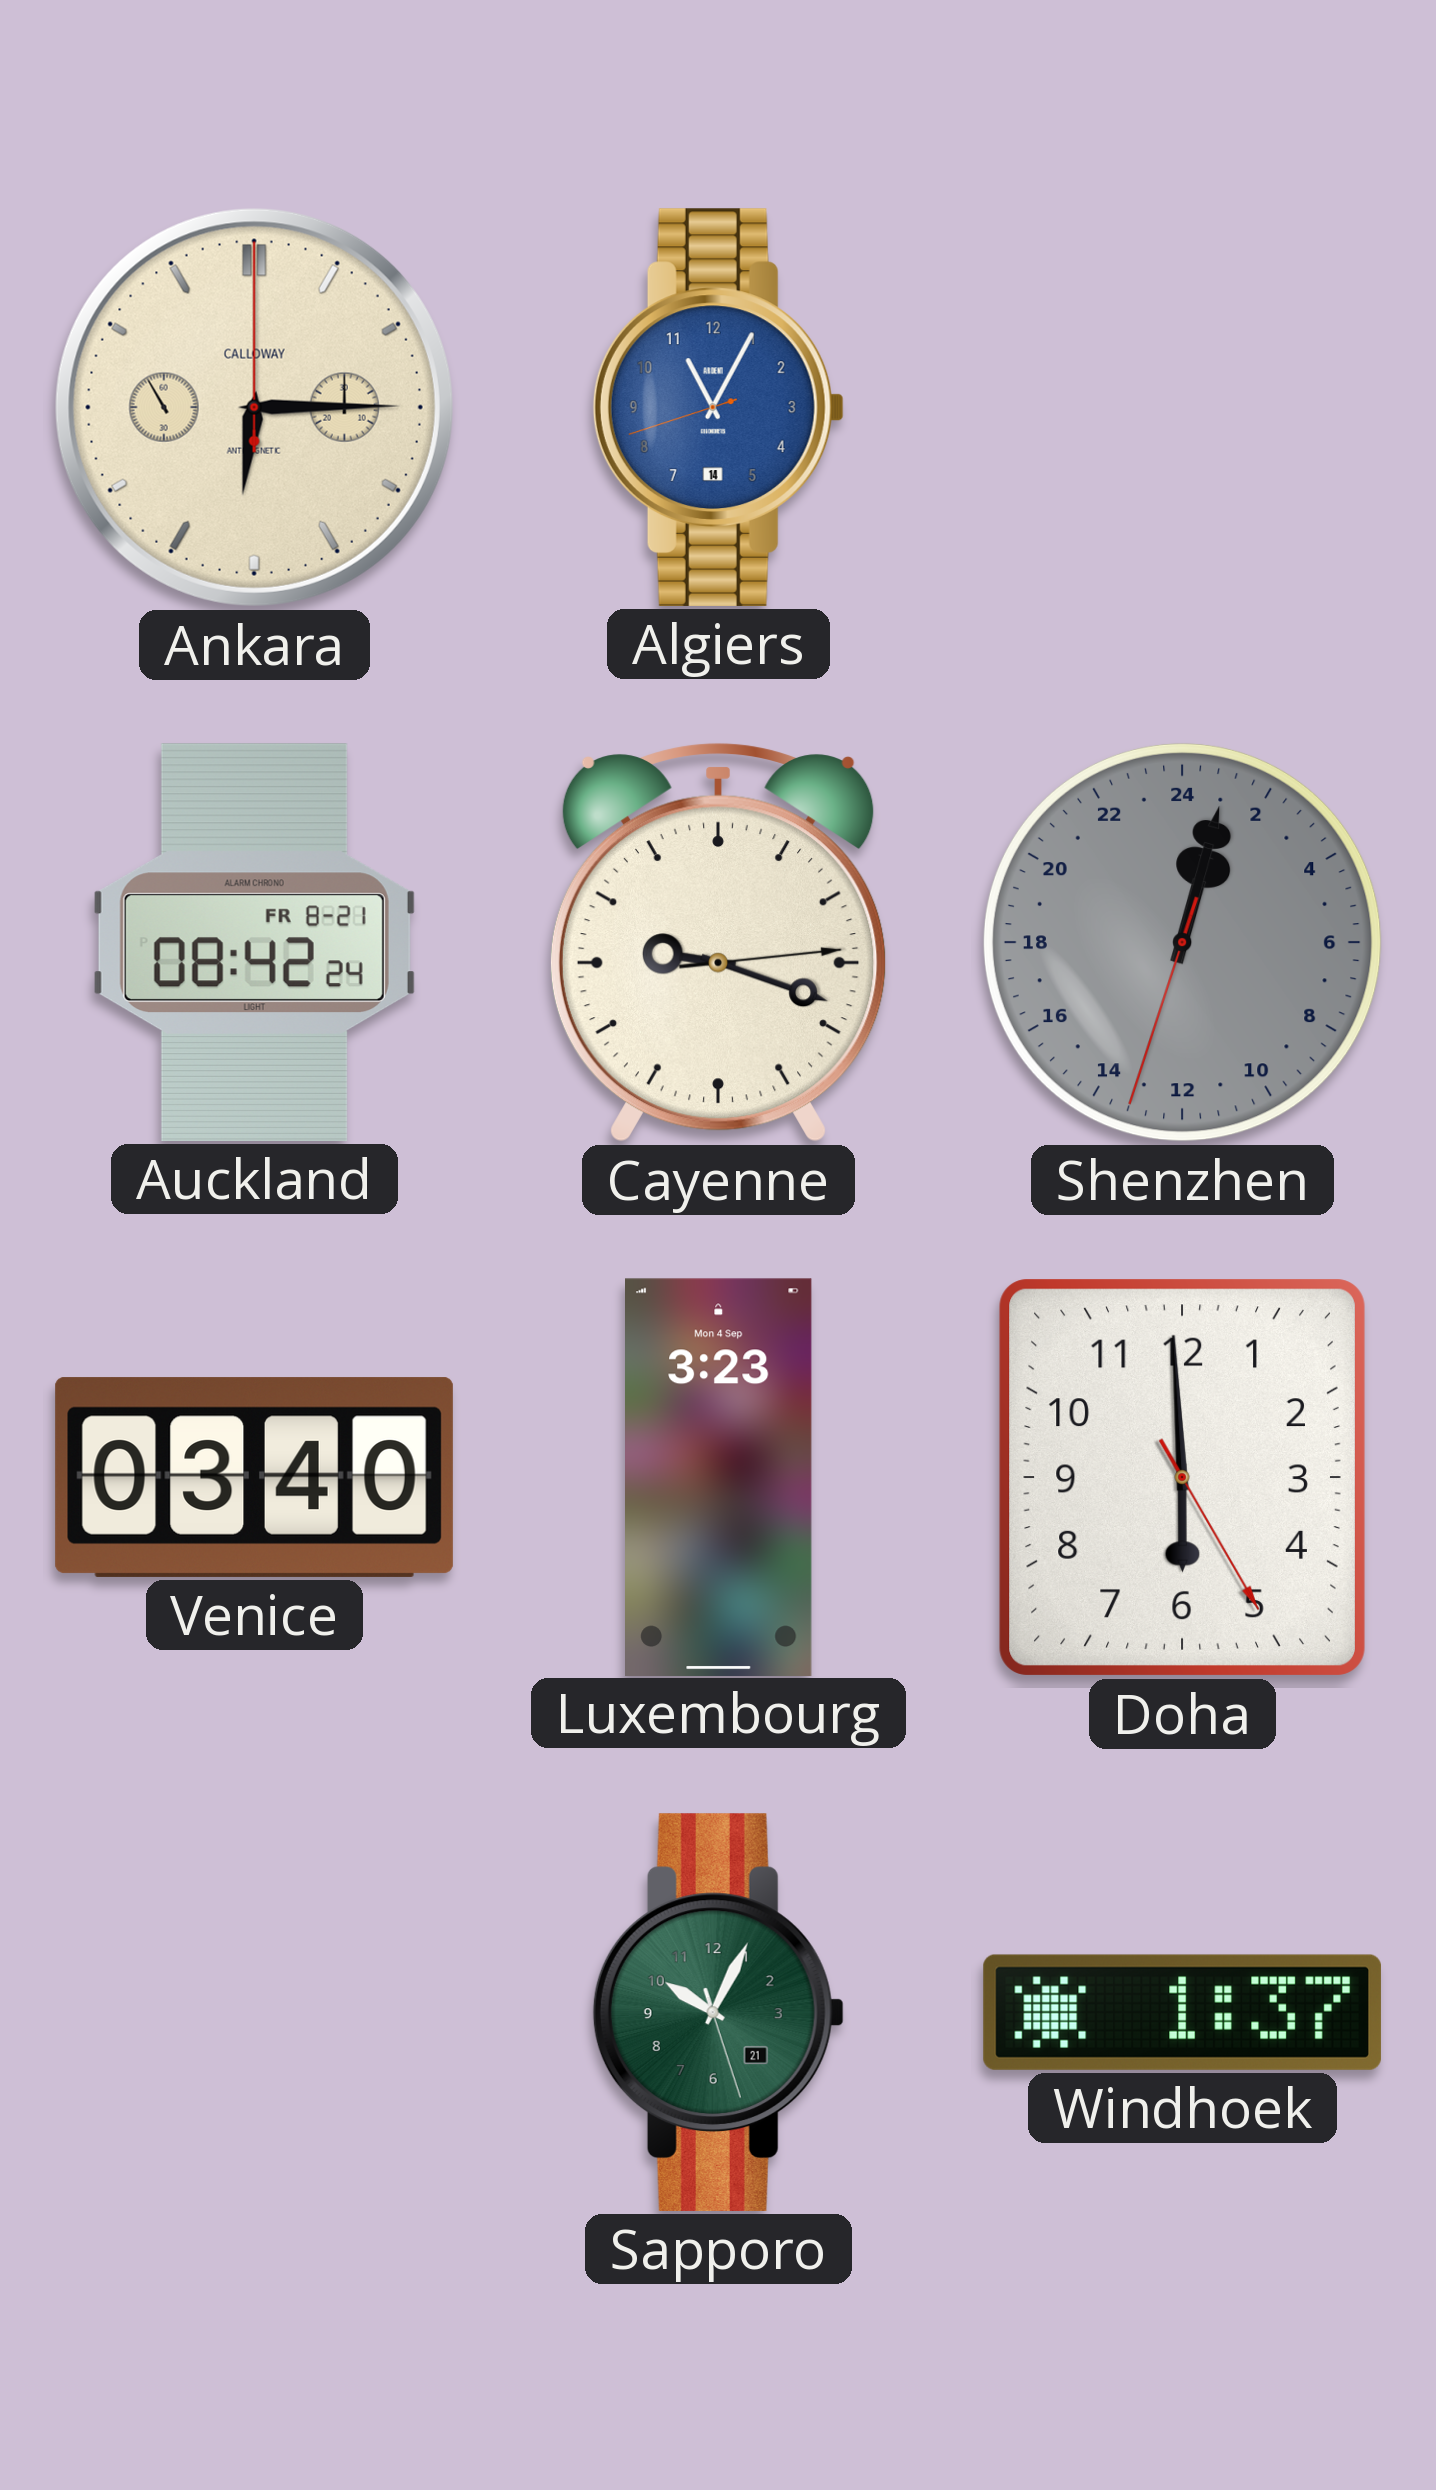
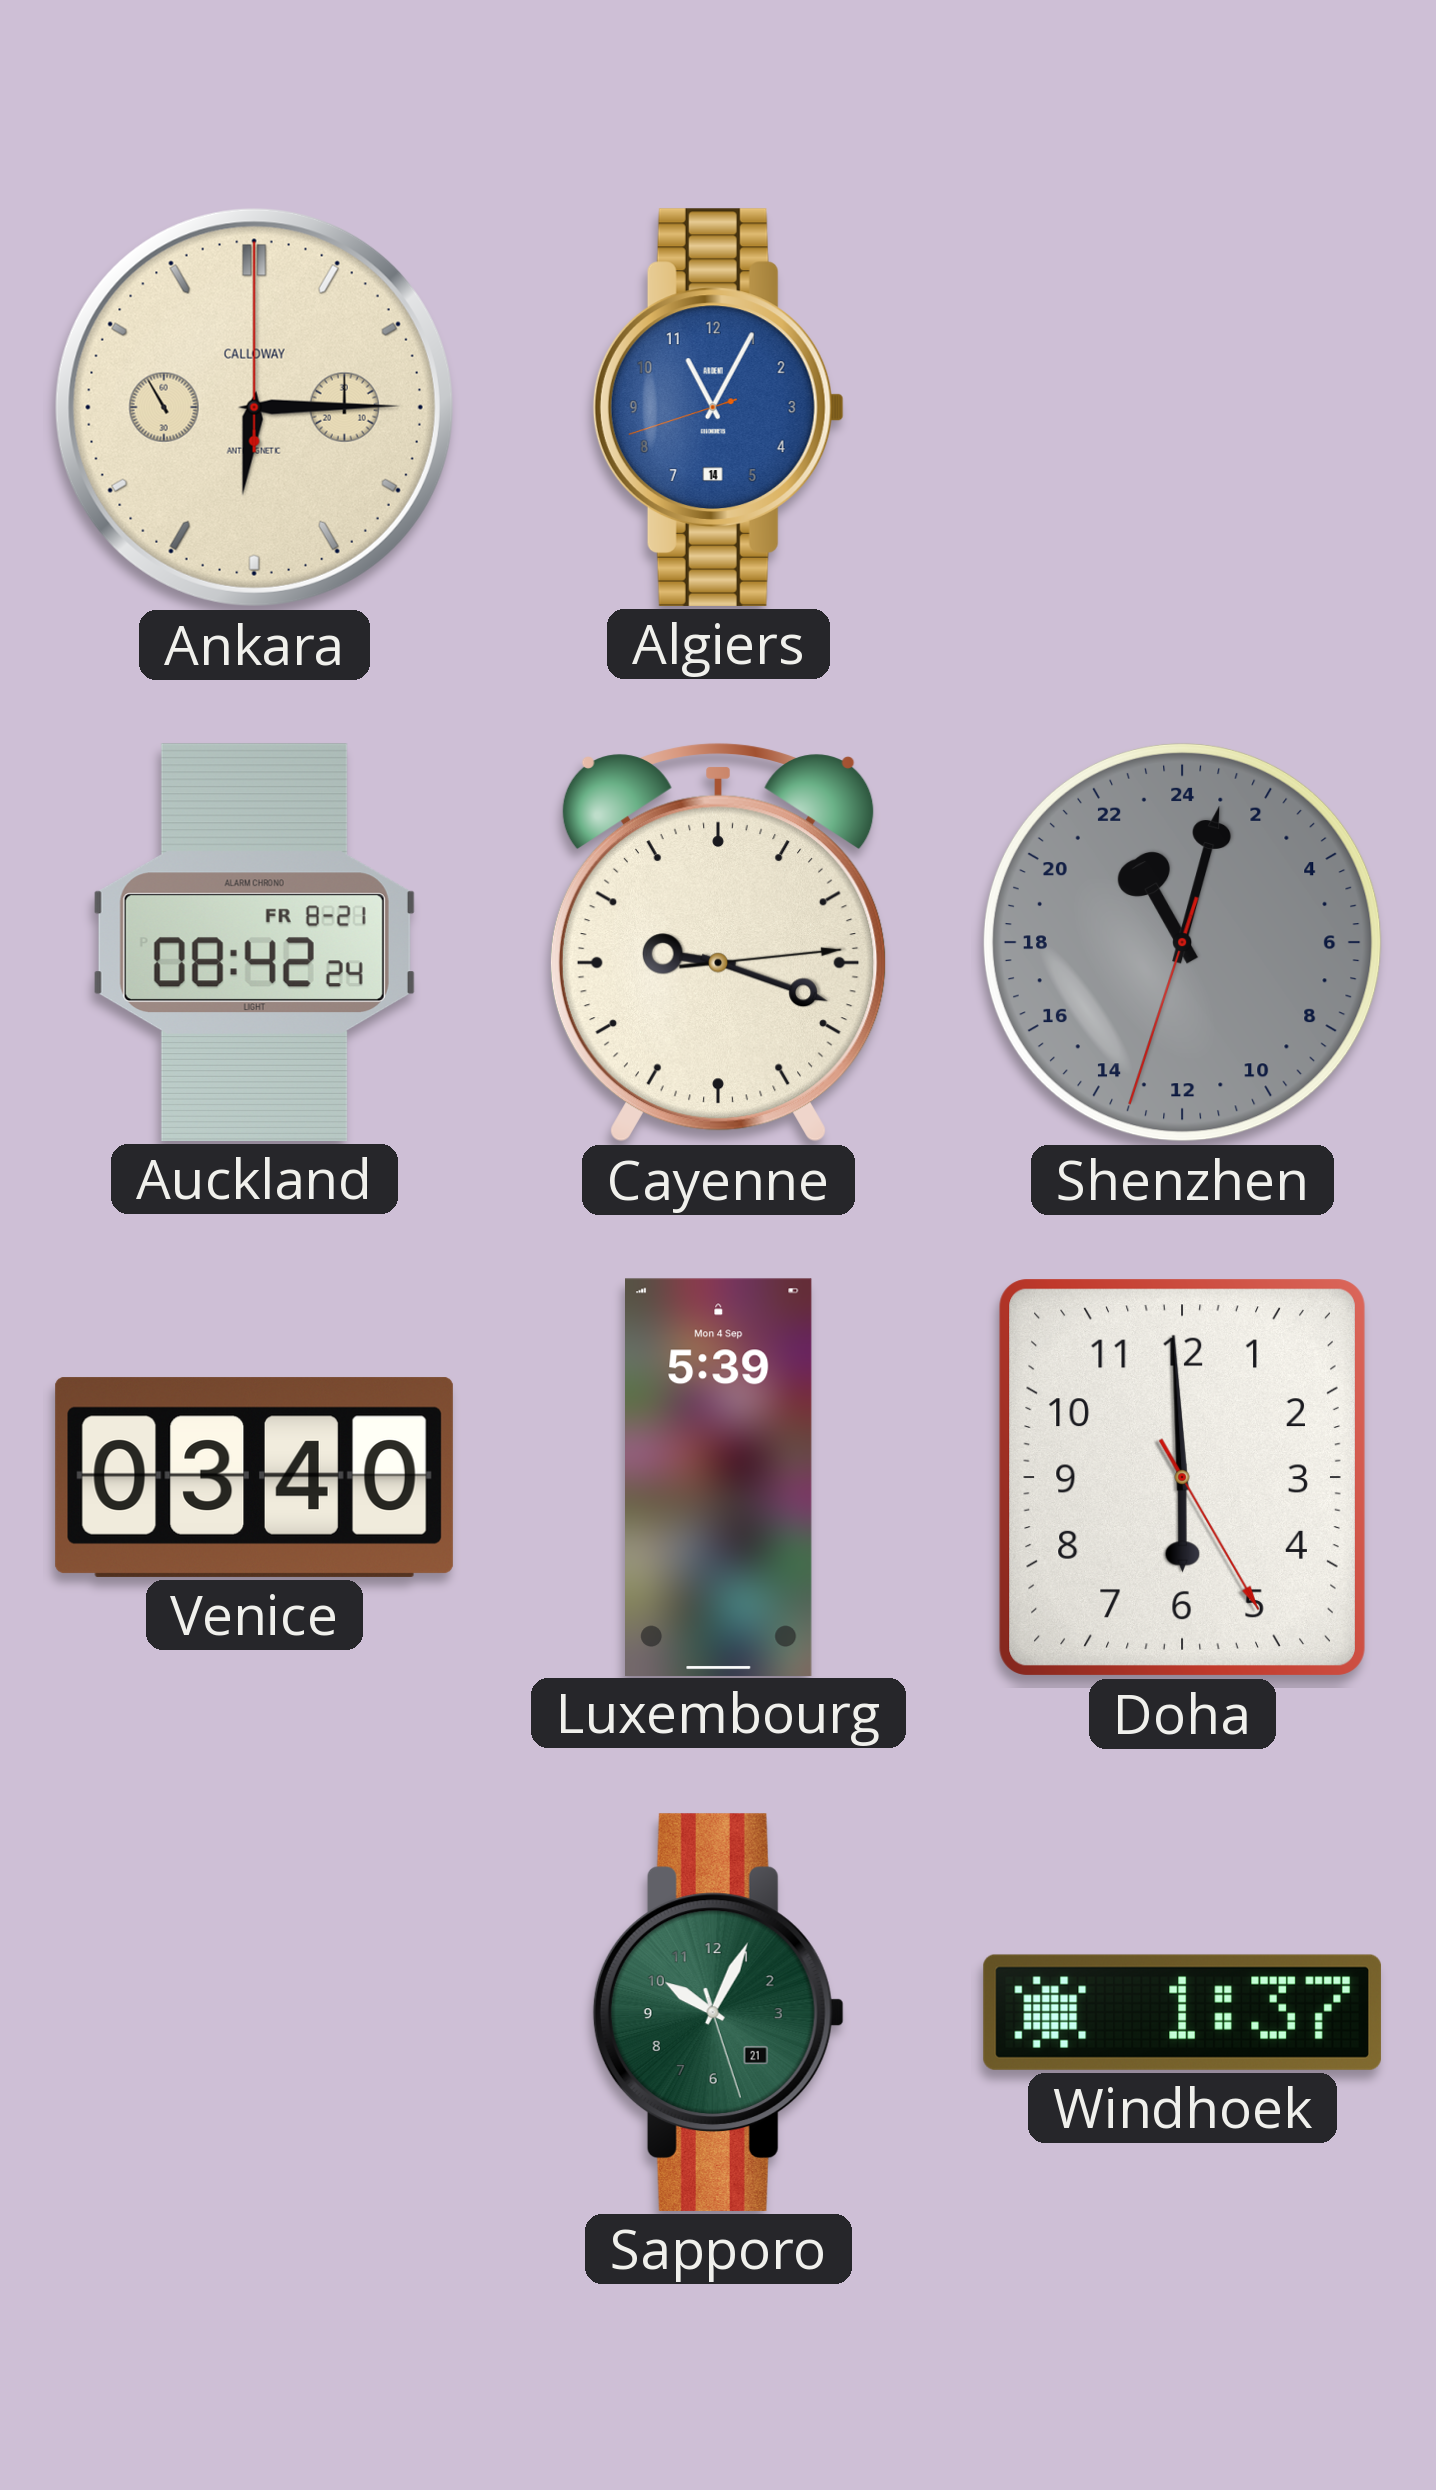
Shenzhen: 1:02 -> 22:02
Luxembourg: 3:23 -> 5:39
